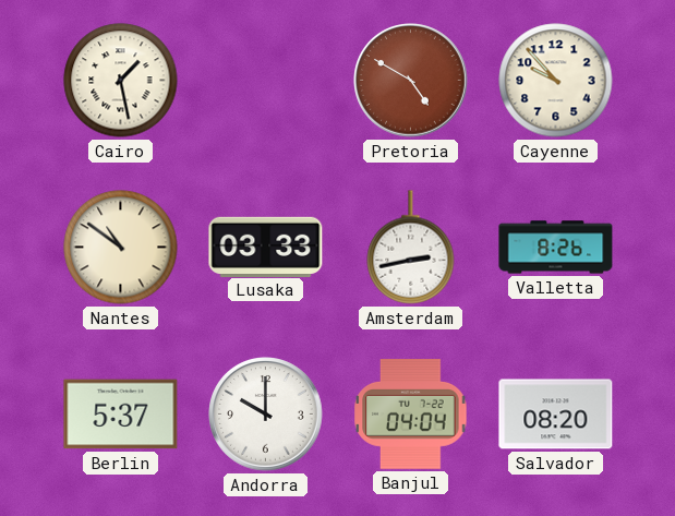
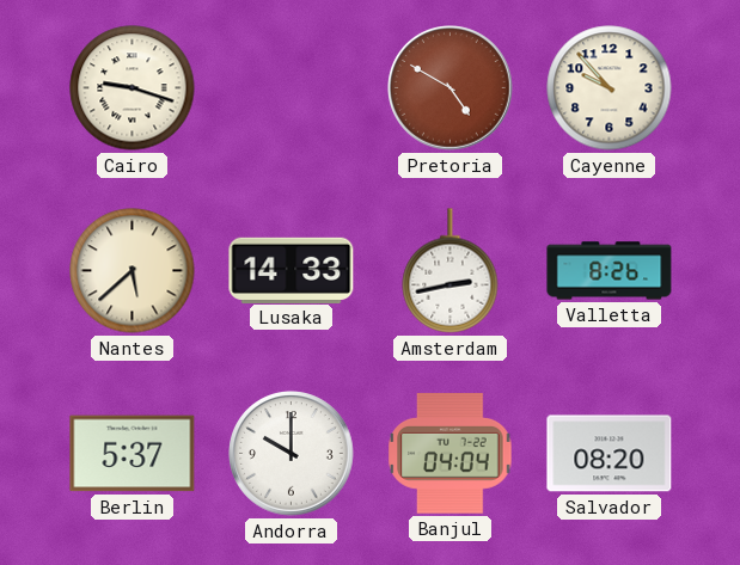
Cairo: 1:28 -> 9:18
Nantes: 10:51 -> 5:38
Lusaka: 03:33 -> 14:33
